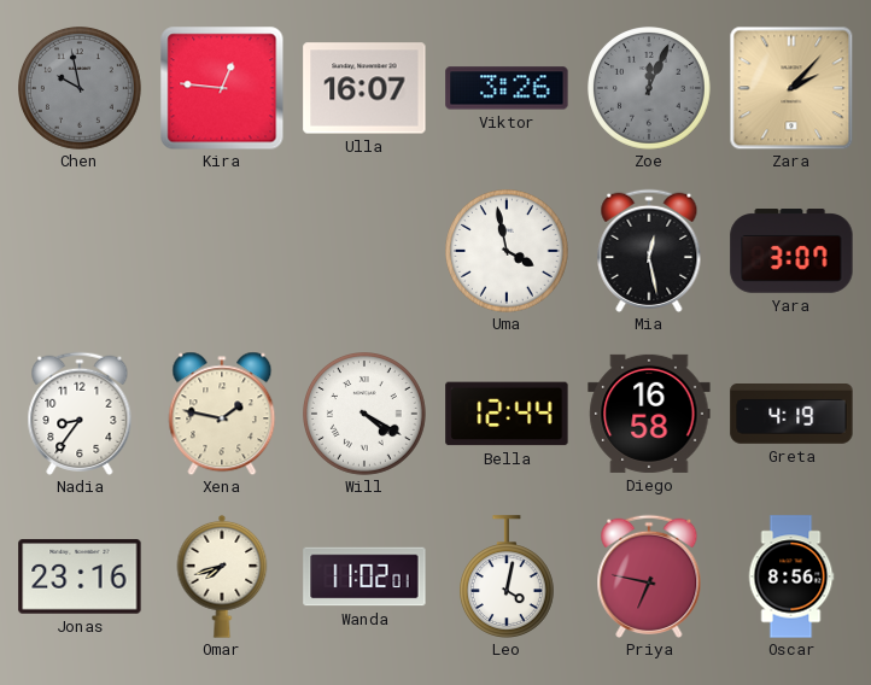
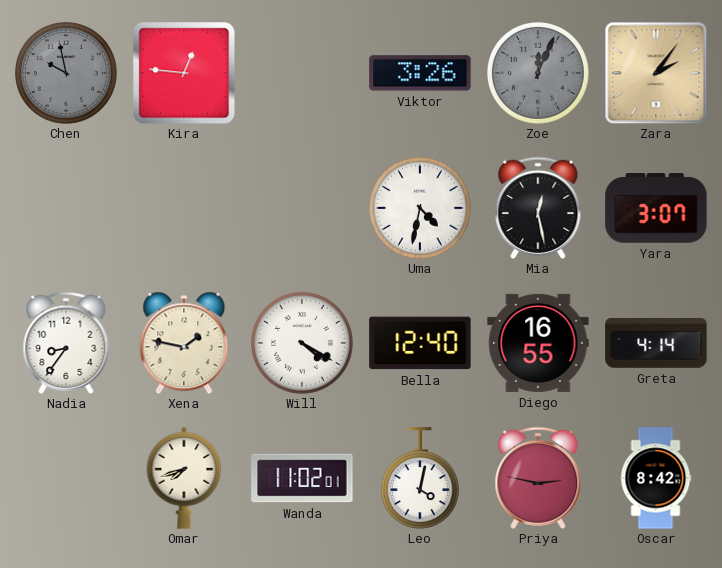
Ulla: 16:07 -> none
Zara: 2:07 -> 2:06
Uma: 3:58 -> 4:32
Bella: 12:44 -> 12:40
Diego: 16:58 -> 16:55
Greta: 4:19 -> 4:14
Jonas: 23:16 -> none
Priya: 6:47 -> 2:47
Oscar: 8:56 -> 8:42
